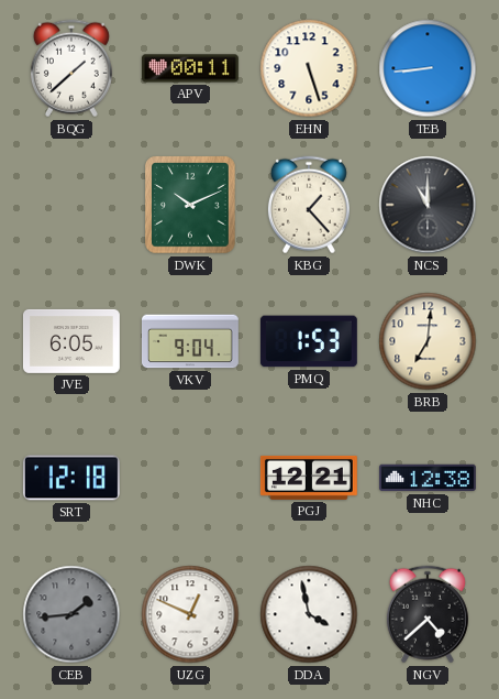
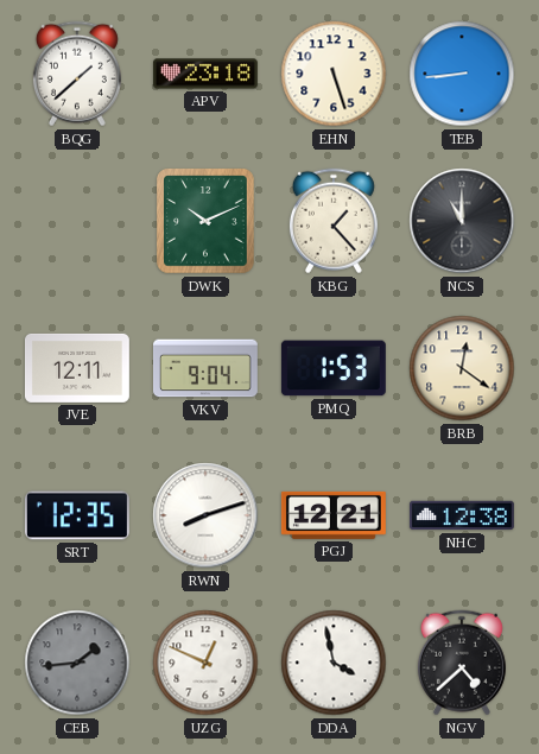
APV: 00:11 -> 23:18
JVE: 6:05 -> 12:11
BRB: 7:01 -> 12:21
SRT: 12:18 -> 12:35
RWN: none -> 8:12
